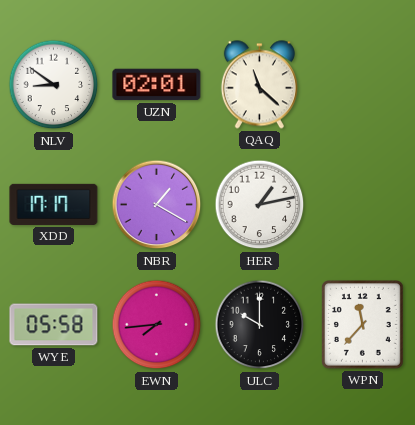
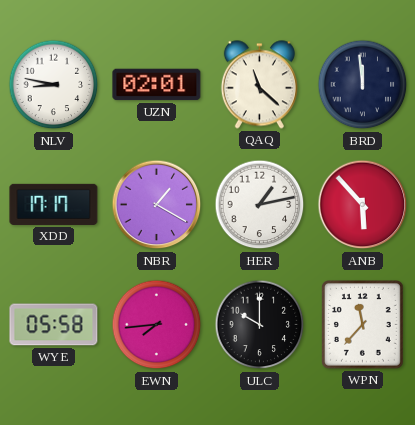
NLV: 8:51 -> 8:47
BRD: none -> 11:59
ANB: none -> 5:53
